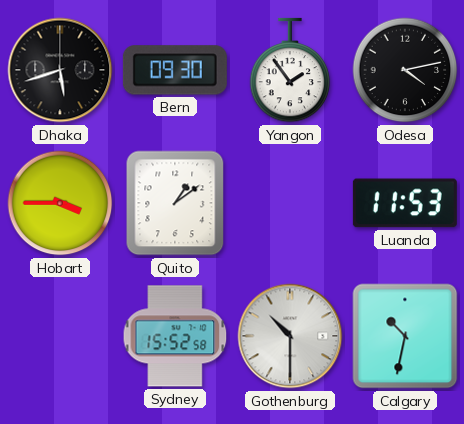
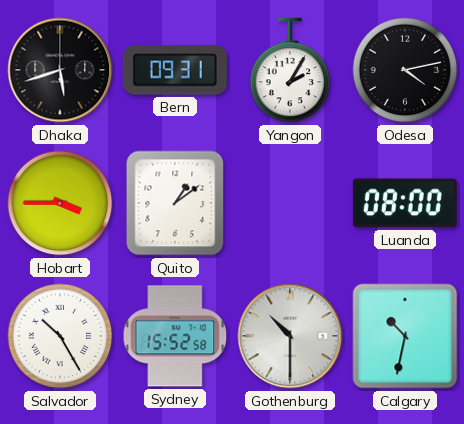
Bern: 09:30 -> 09:31
Yangon: 1:54 -> 2:05
Luanda: 11:53 -> 08:00
Salvador: none -> 10:25
